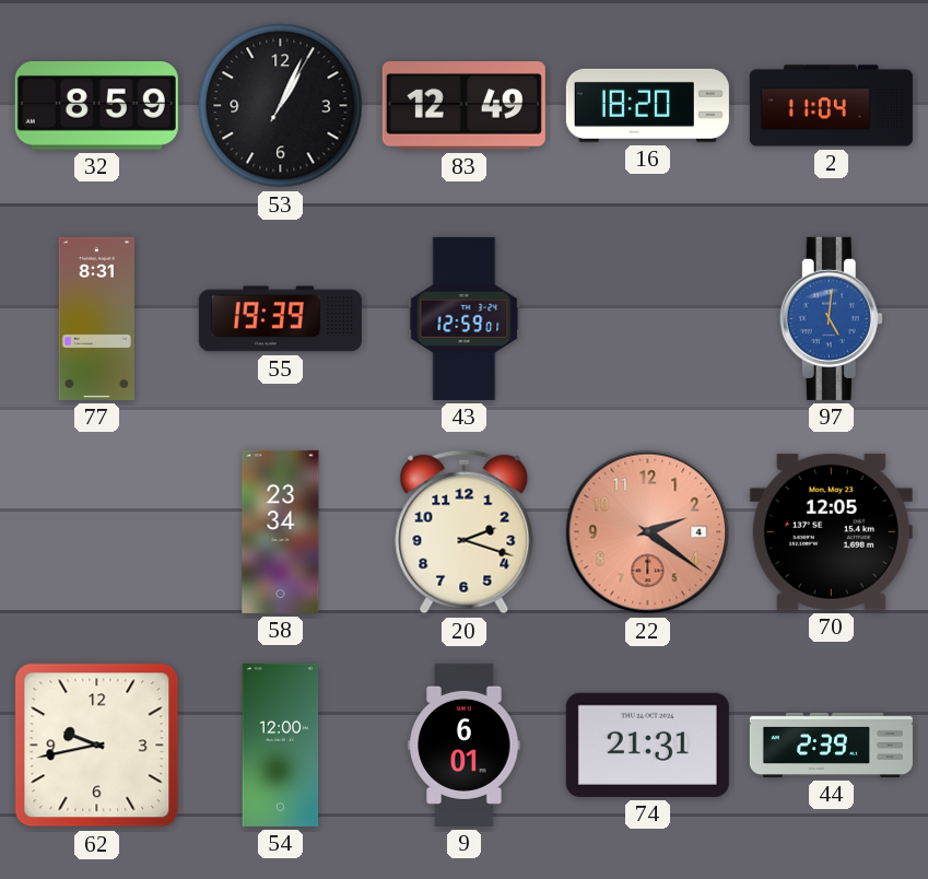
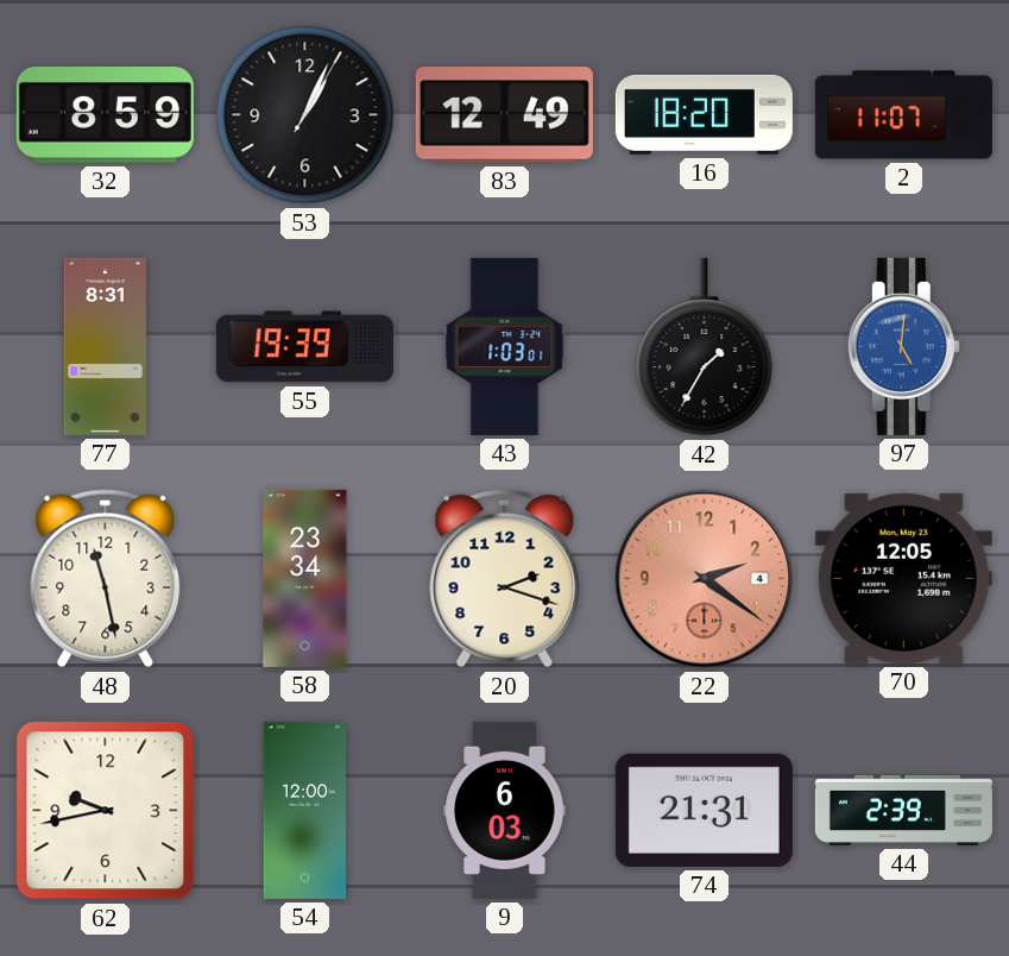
2: 11:04 -> 11:07
43: 12:59 -> 1:03
42: none -> 1:35
48: none -> 11:28
9: 6:01 -> 6:03
